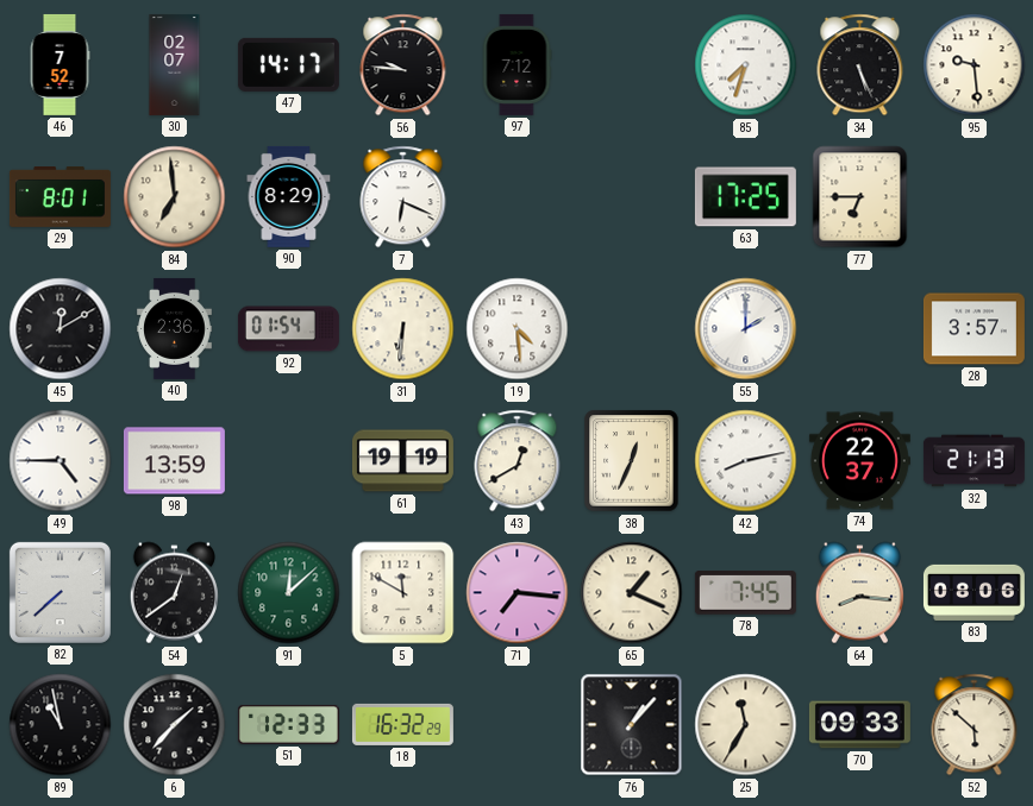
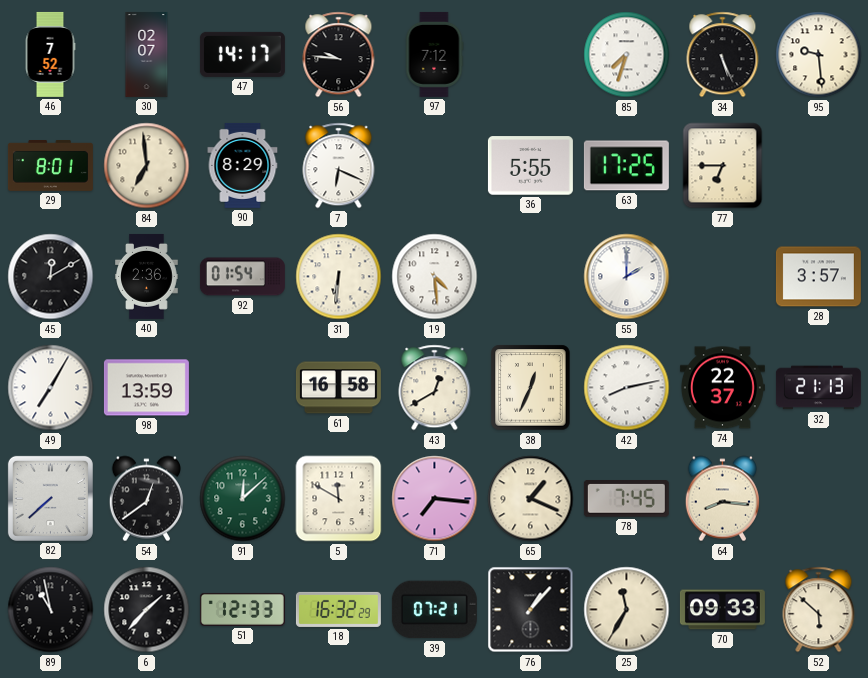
36: none -> 5:55
49: 4:45 -> 7:05
61: 19:19 -> 16:58
83: 08:06 -> none
39: none -> 07:21
